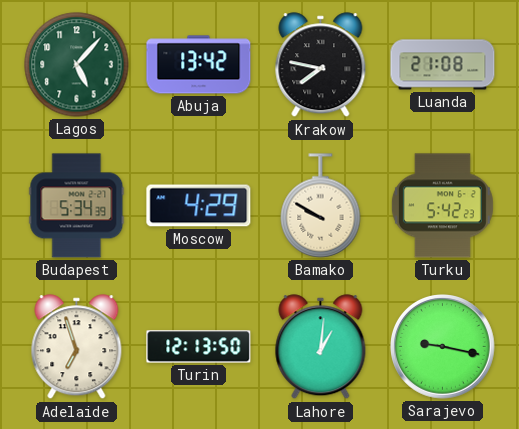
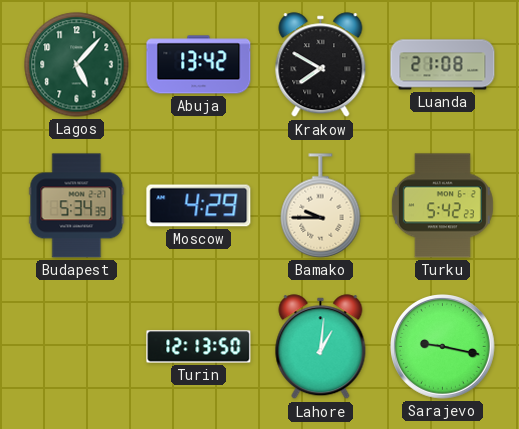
Krakow: 7:47 -> 7:50
Bamako: 9:50 -> 9:45
Adelaide: 6:57 -> none
